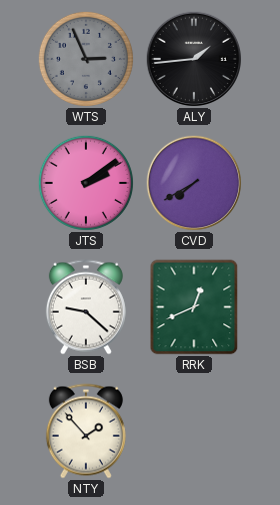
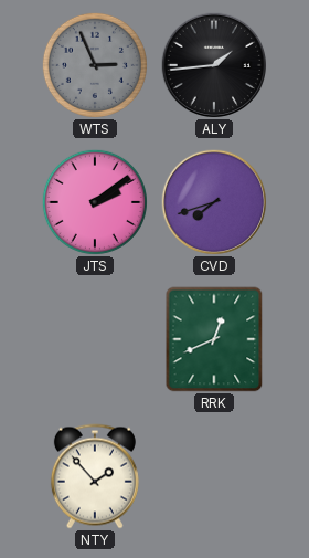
CVD: 7:40 -> 7:42
BSB: 9:22 -> none
